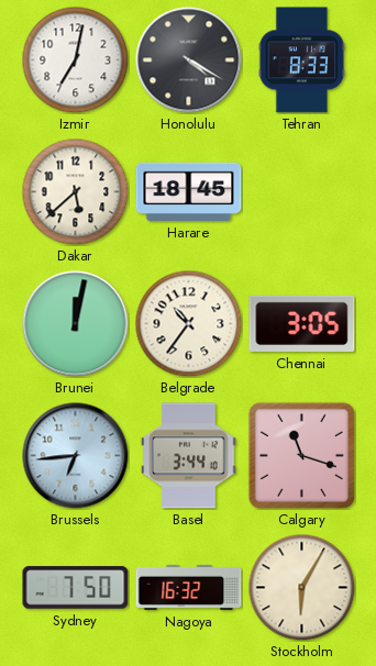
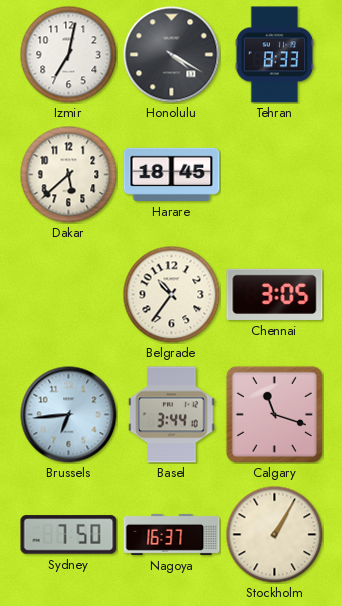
Brunei: 12:02 -> none
Nagoya: 16:32 -> 16:37
Stockholm: 6:05 -> 1:05
